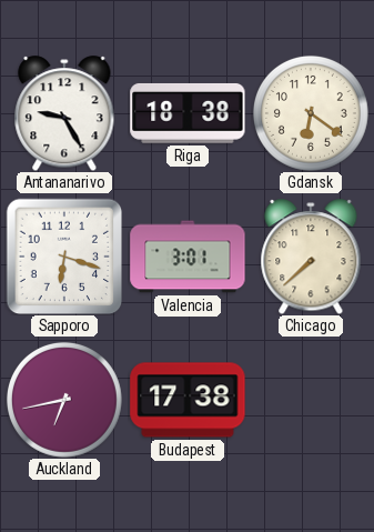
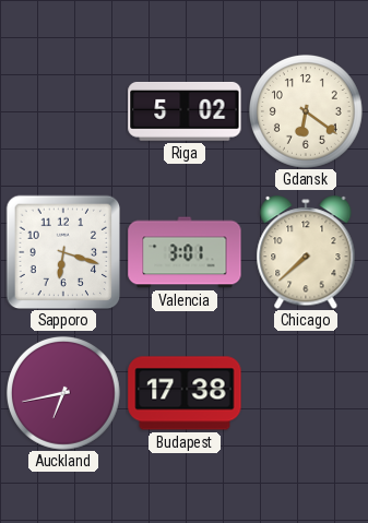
Antananarivo: 9:25 -> none
Riga: 18:38 -> 5:02
